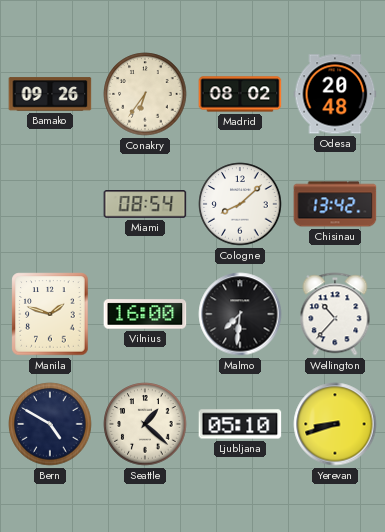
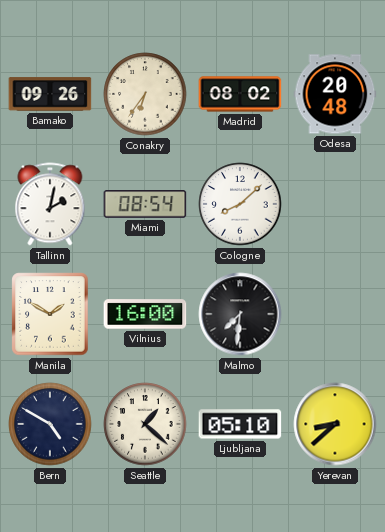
Tallinn: none -> 2:02
Chisinau: 13:42 -> none
Manila: 1:48 -> 1:50
Wellington: 10:37 -> none
Yerevan: 8:42 -> 8:38
